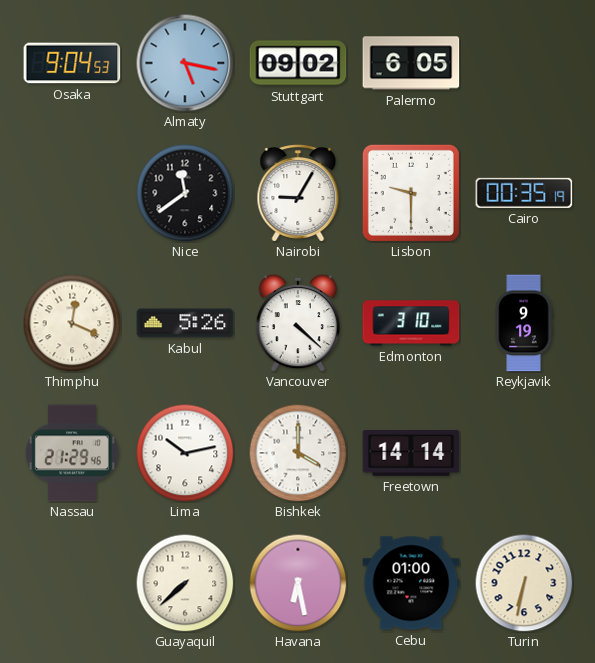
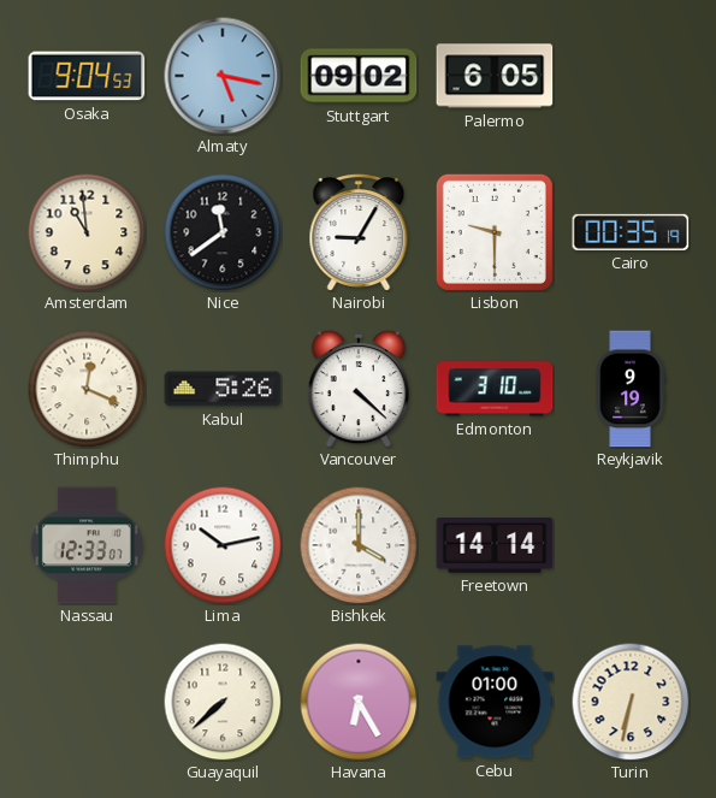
Amsterdam: none -> 10:59
Nassau: 21:29 -> 12:33
Havana: 6:28 -> 6:25
